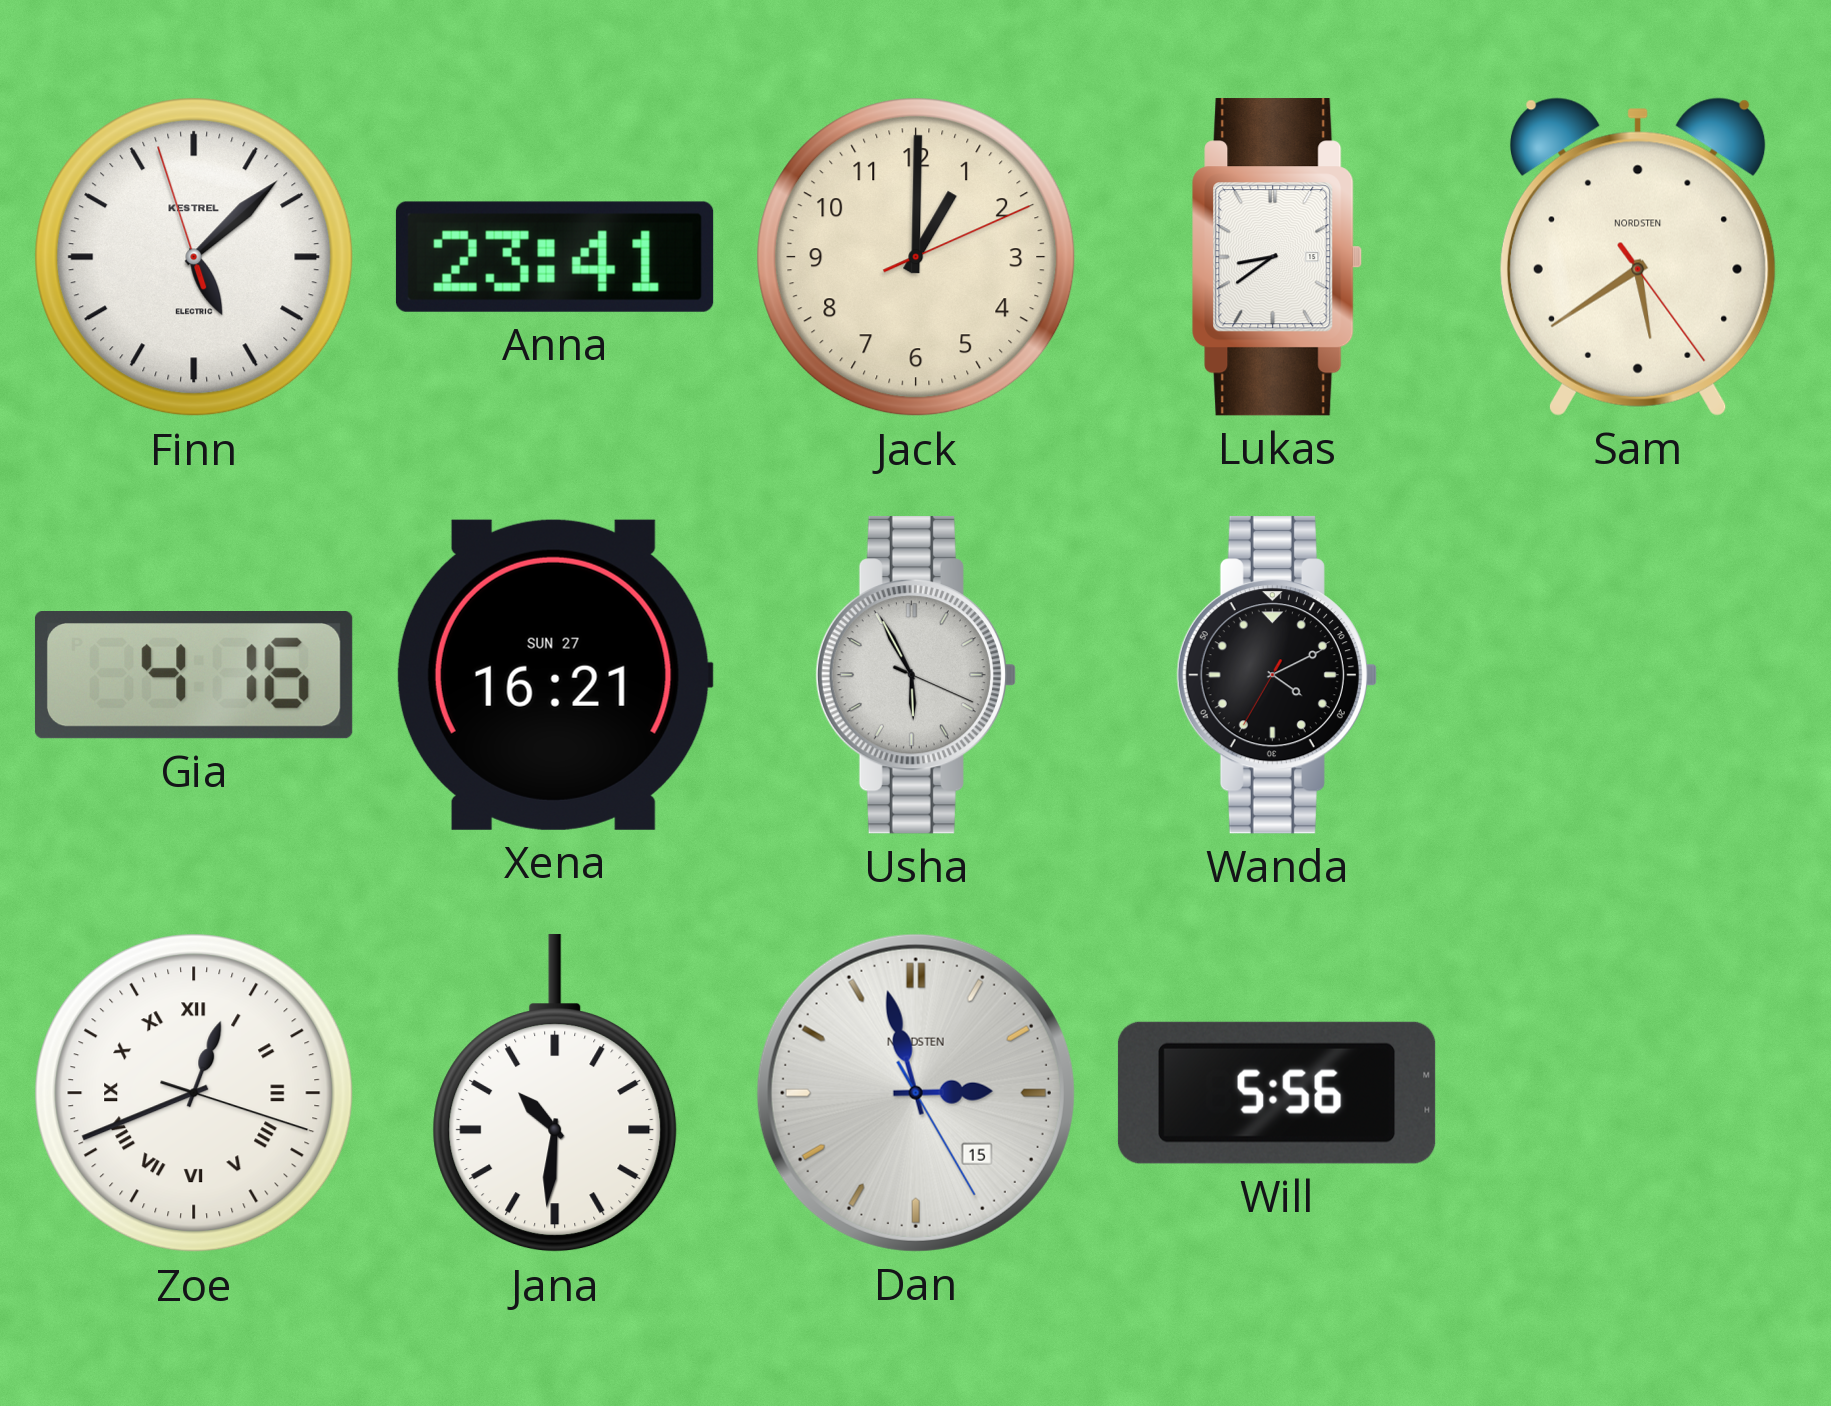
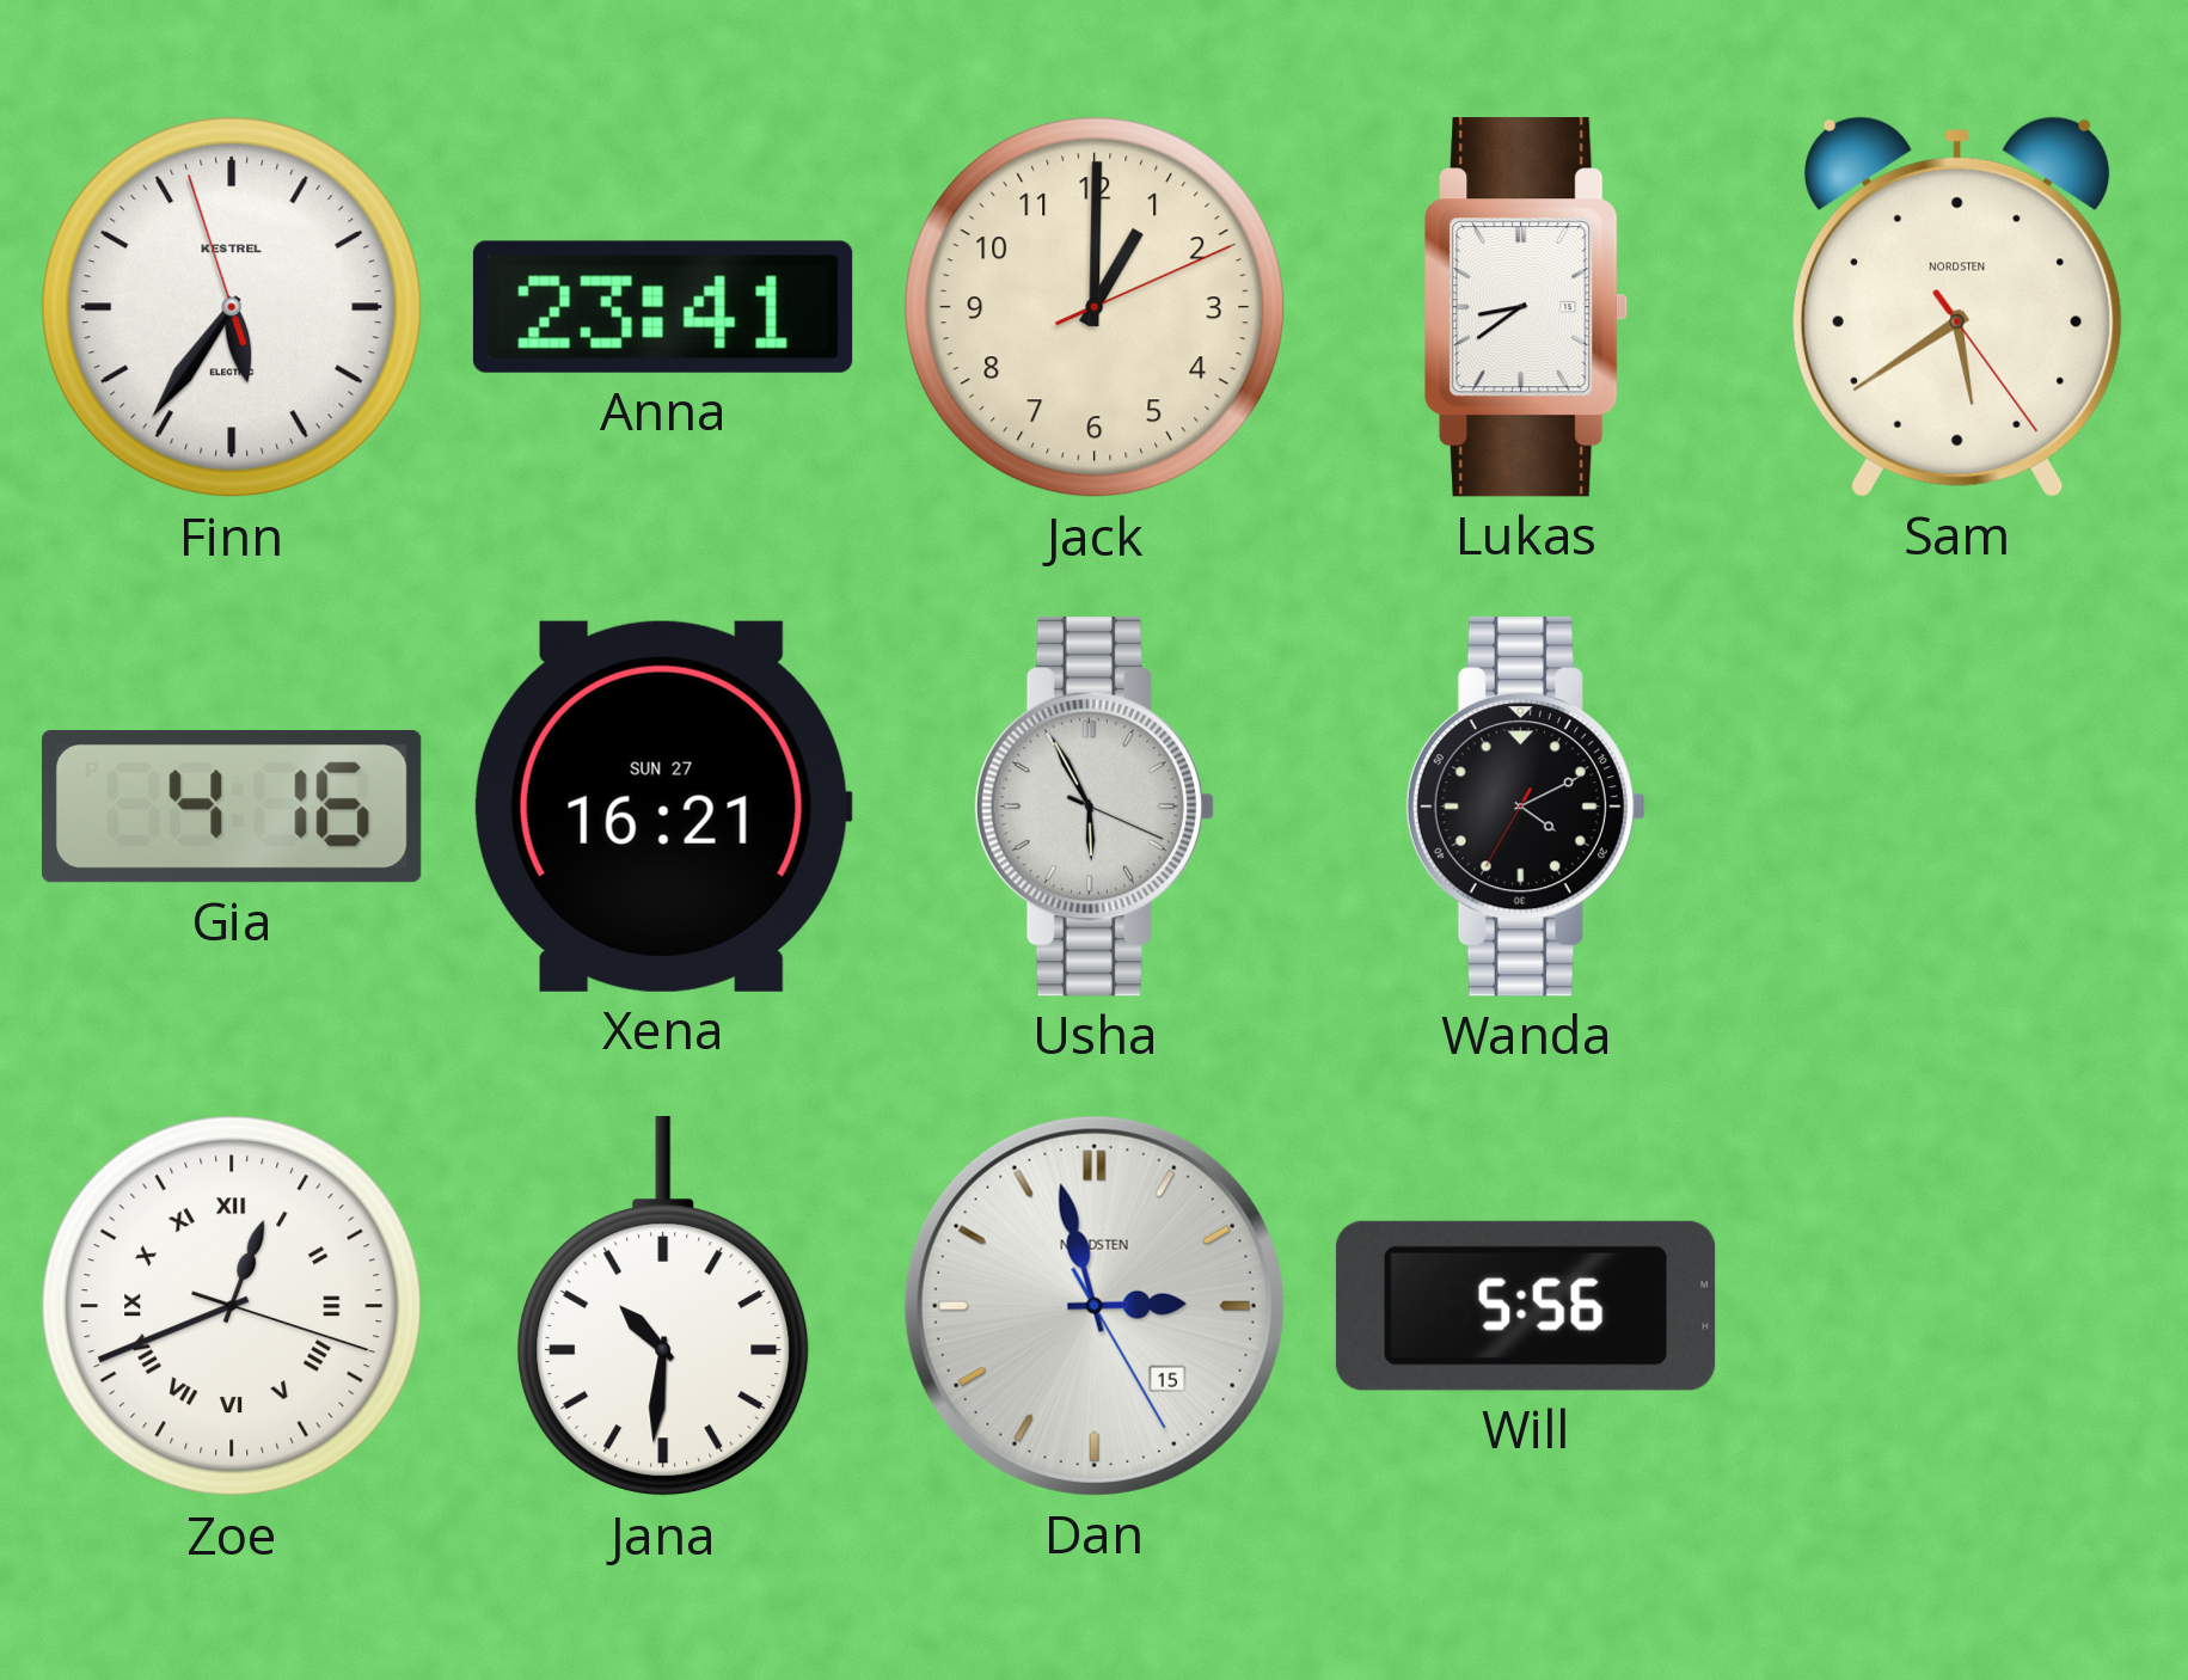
Finn: 5:07 -> 5:35
